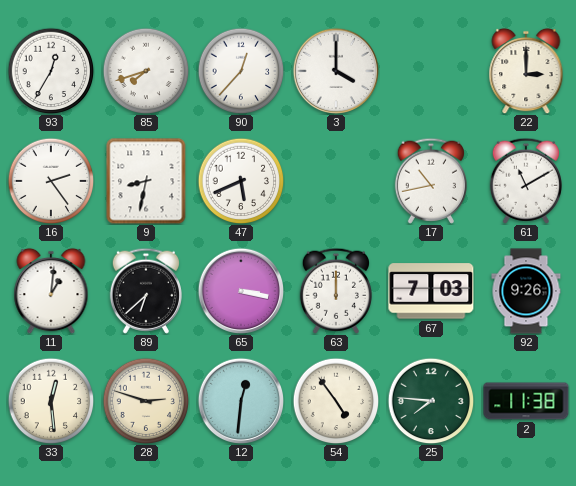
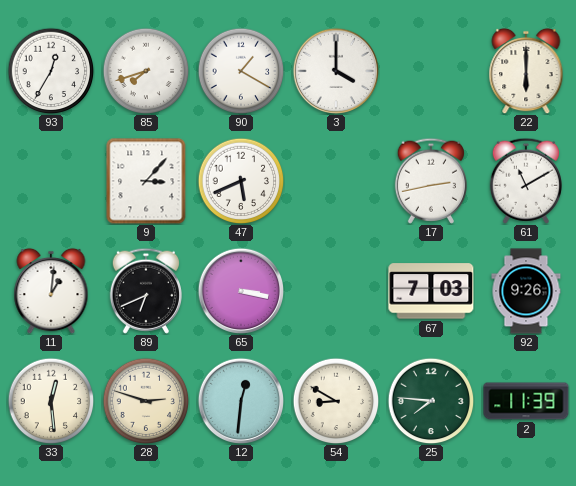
90: 12:37 -> 1:20
22: 3:00 -> 6:00
16: 2:24 -> none
9: 8:32 -> 3:07
17: 10:43 -> 2:43
89: 6:38 -> 6:41
63: 12:00 -> none
54: 4:54 -> 8:50
2: 11:38 -> 11:39
